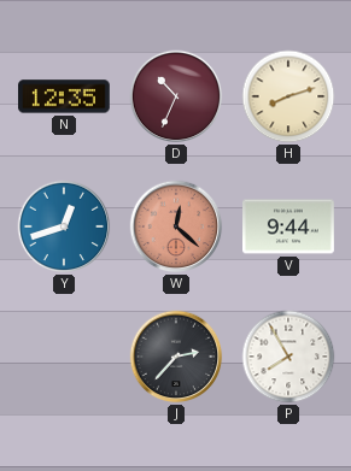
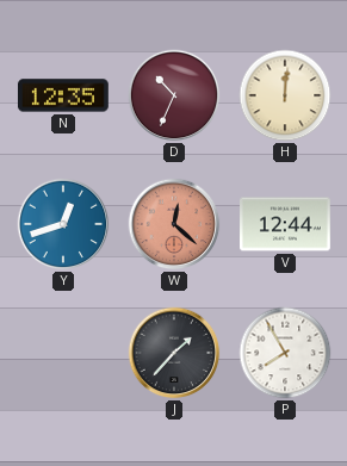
H: 8:12 -> 12:01
V: 9:44 -> 12:44
J: 2:37 -> 1:37
